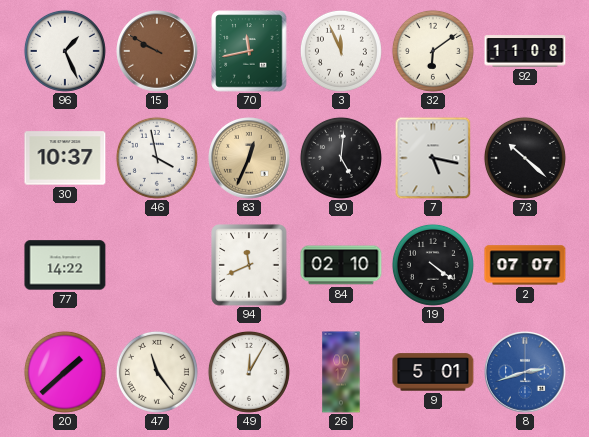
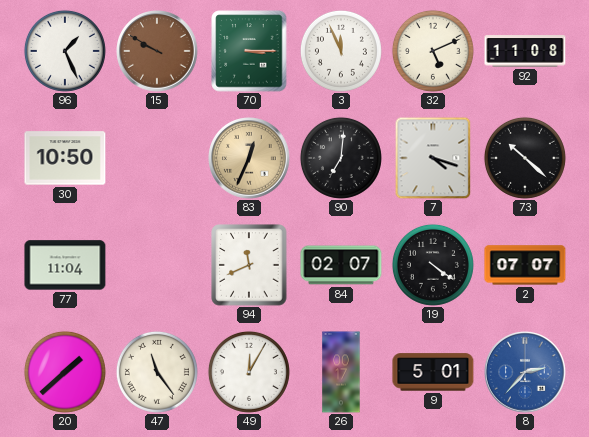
70: 11:43 -> 3:15
32: 6:09 -> 5:11
30: 10:37 -> 10:50
46: 3:58 -> none
90: 5:01 -> 7:01
7: 5:17 -> 4:18
77: 14:22 -> 11:04
84: 02:10 -> 02:07
8: 2:42 -> 2:37
